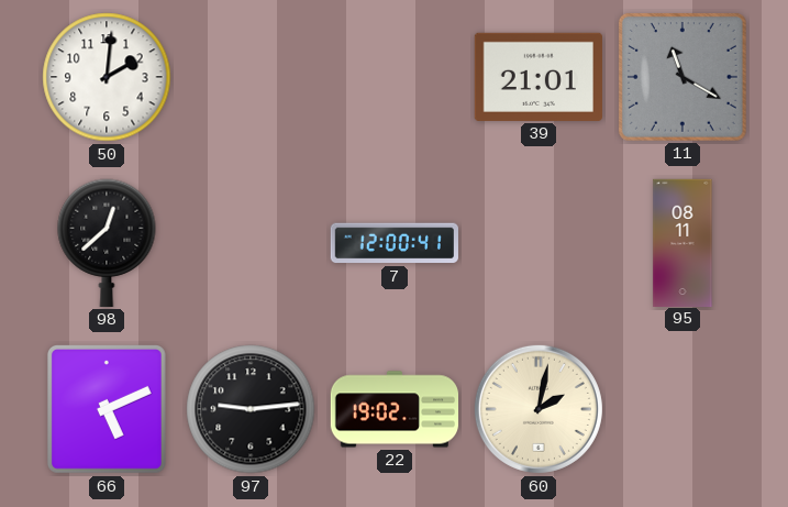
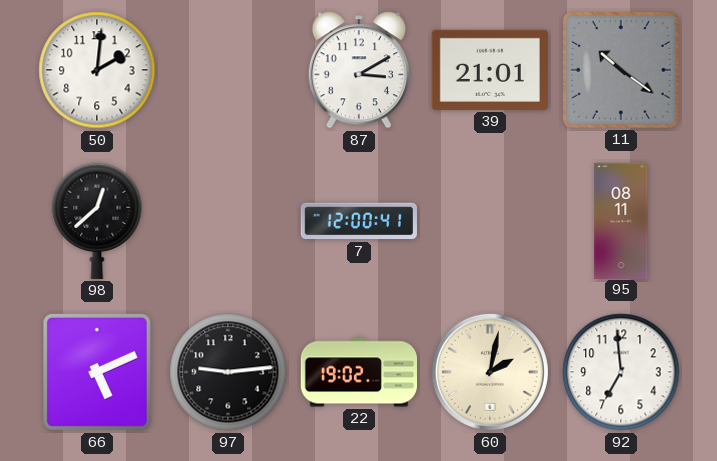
87: none -> 3:10
11: 11:20 -> 10:21
92: none -> 6:59
